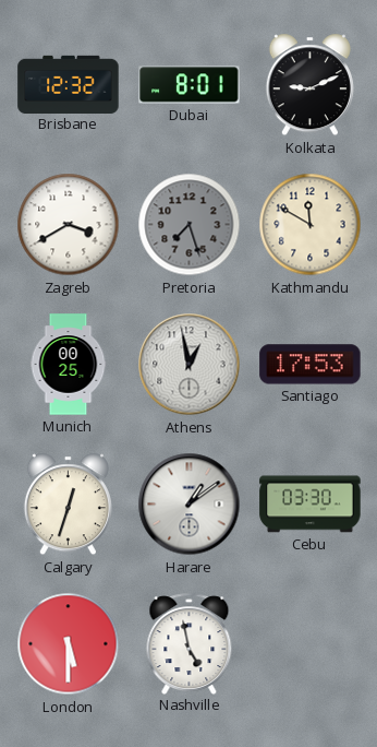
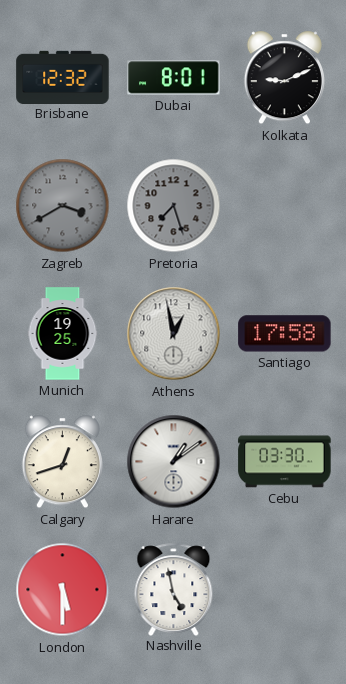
Zagreb dial: white -> grey
Kathmandu: 11:50 -> none
Munich: 00:25 -> 19:25
Santiago: 17:53 -> 17:58
Calgary: 12:33 -> 12:42
